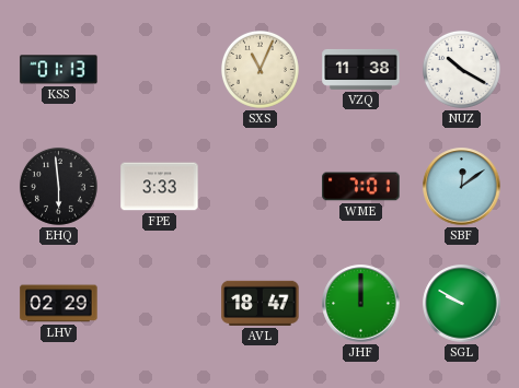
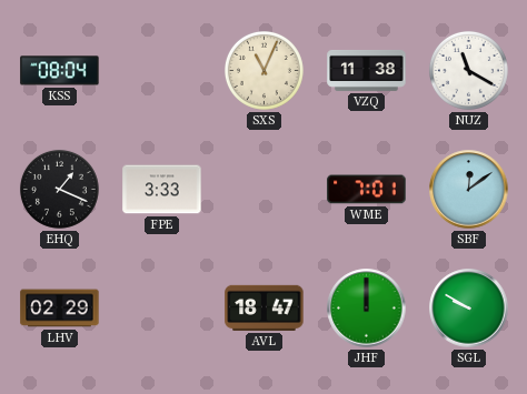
KSS: 01:13 -> 08:04
NUZ: 10:20 -> 11:20
EHQ: 5:59 -> 1:19
